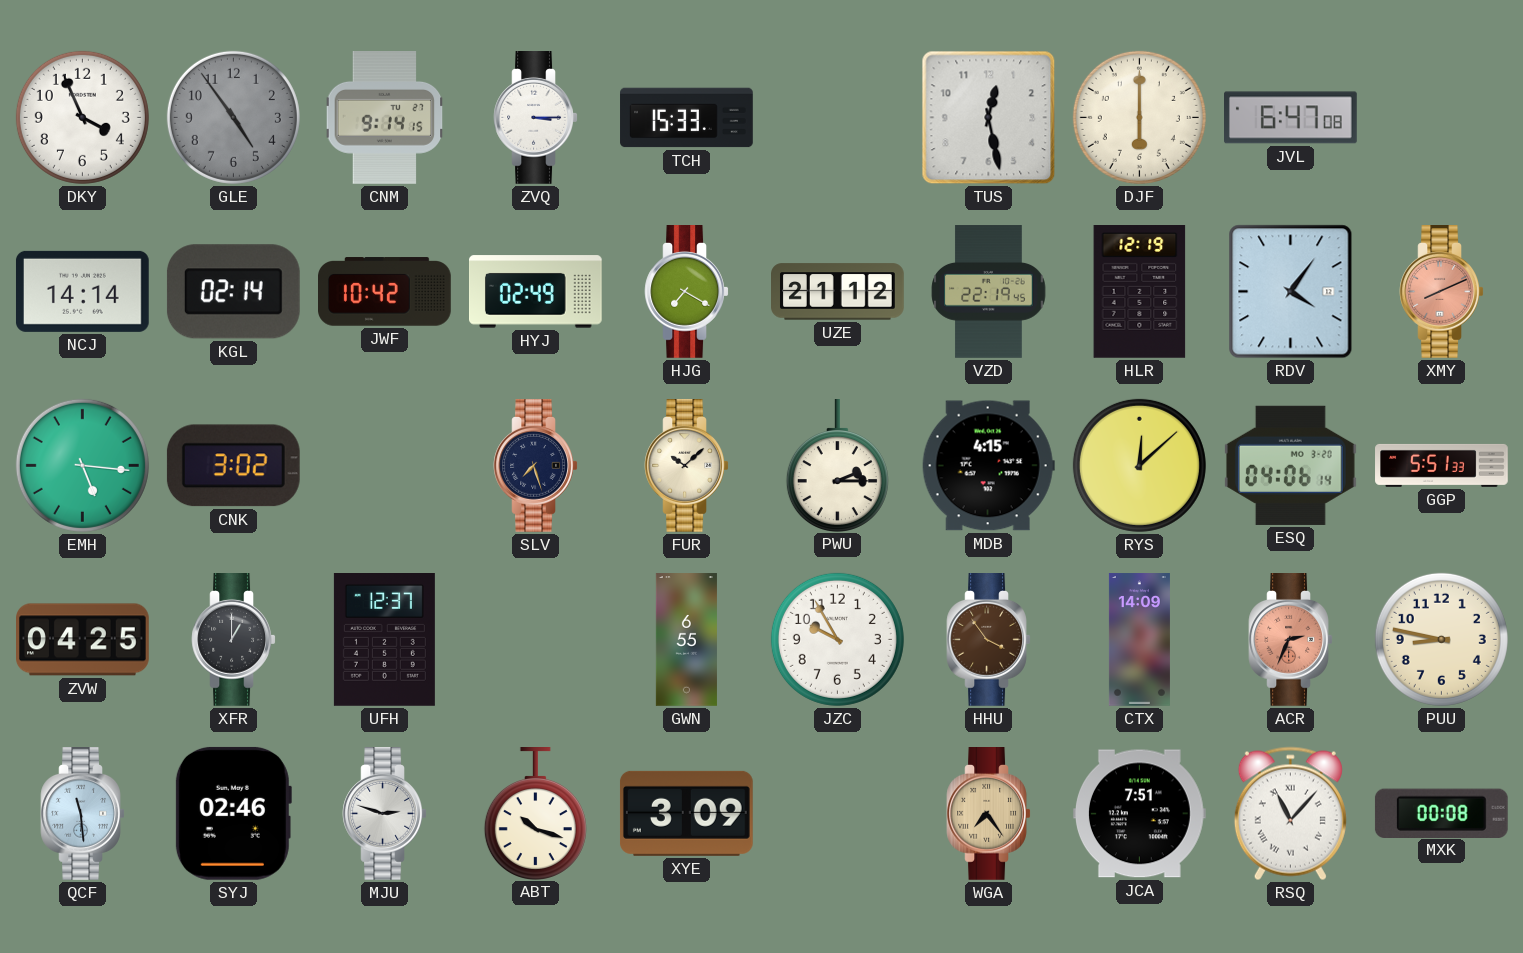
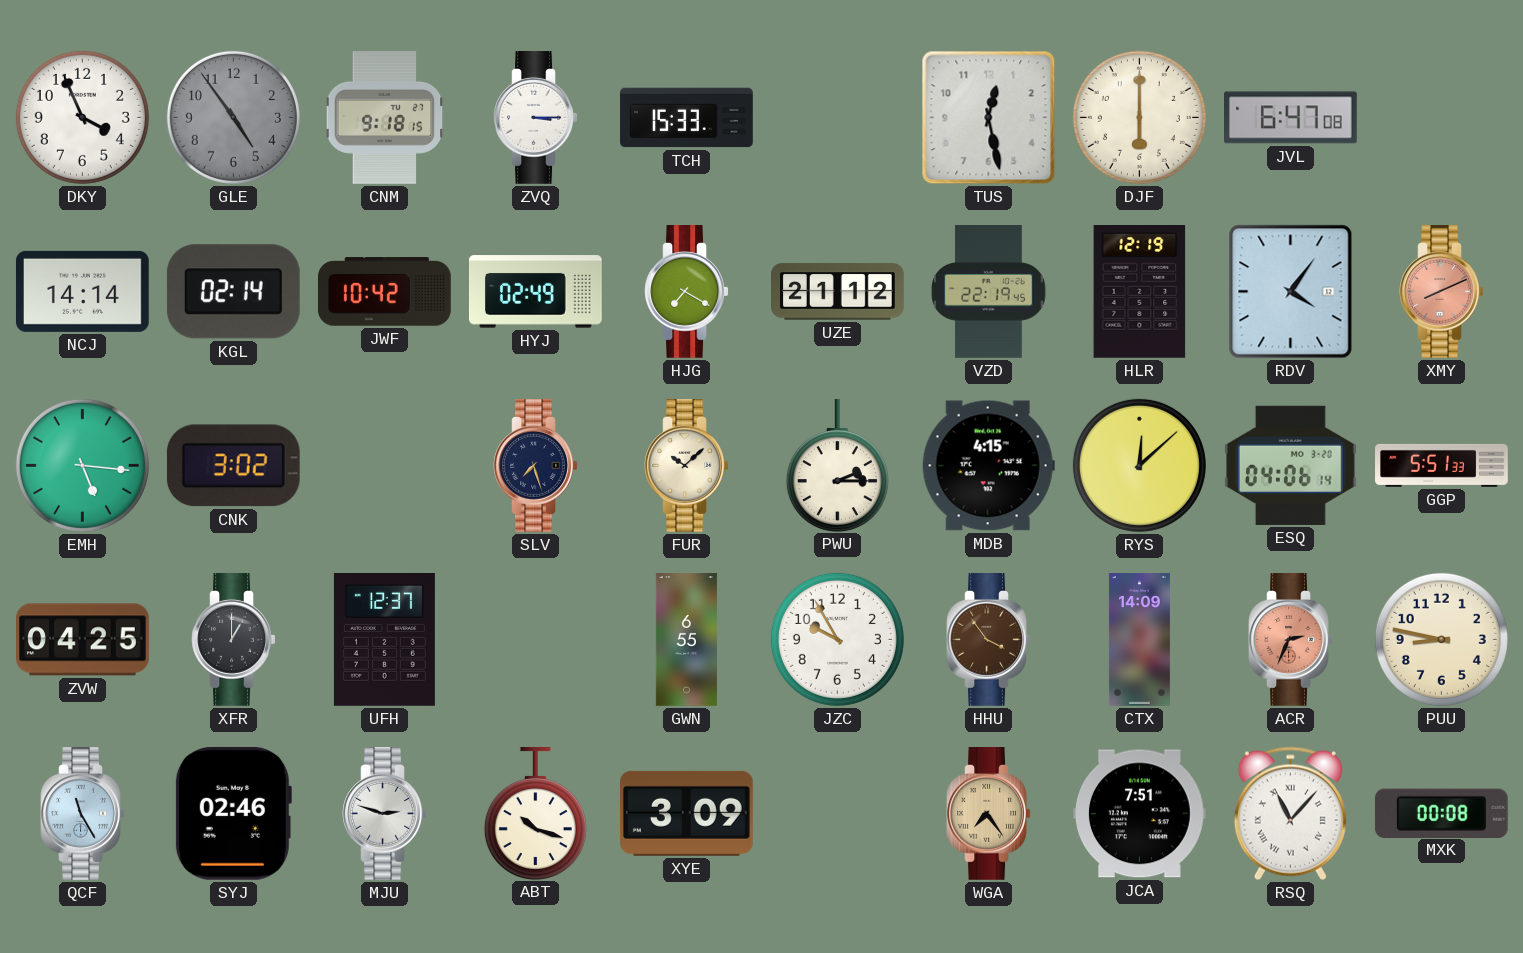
CNM: 9:14 -> 9:18
QCF: 11:29 -> 11:25
